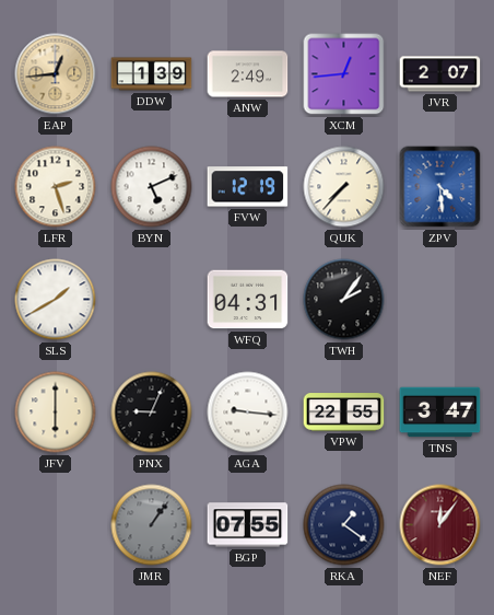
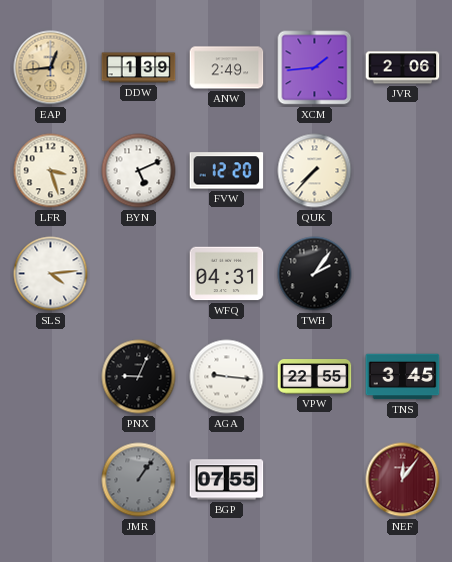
XCM: 12:44 -> 1:44
JVR: 2:07 -> 2:06
LFR: 2:27 -> 3:27
FVW: 12:19 -> 12:20
ZPV: 4:29 -> none
SLS: 1:40 -> 4:14
JFV: 6:00 -> none
TNS: 3:47 -> 3:45
RKA: 1:21 -> none
